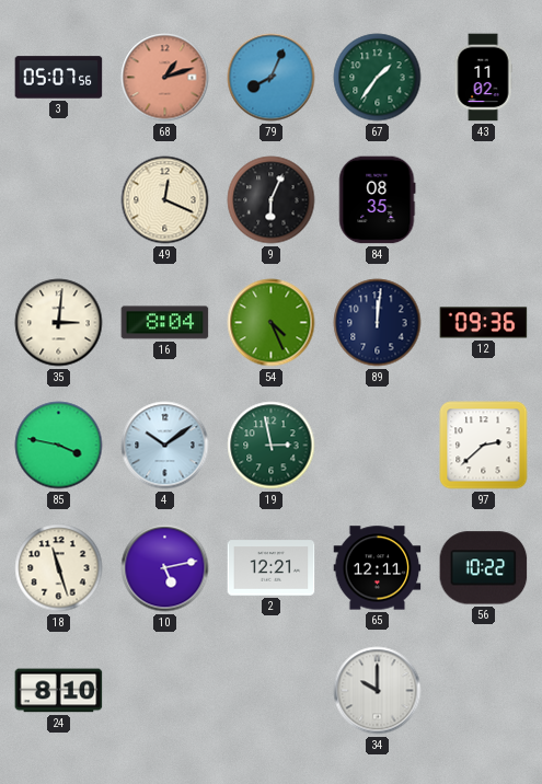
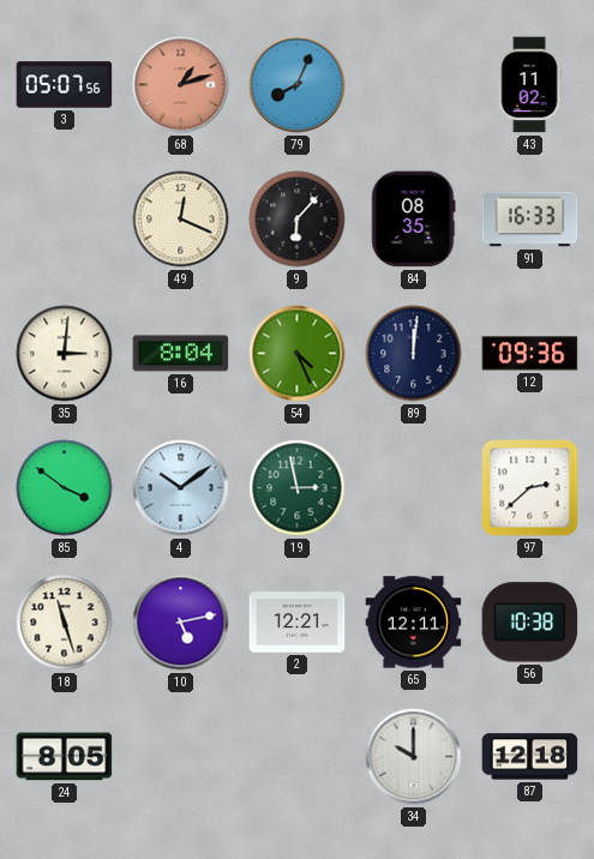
67: 1:36 -> none
9: 6:04 -> 6:07
91: none -> 16:33
85: 3:47 -> 3:51
56: 10:22 -> 10:38
24: 8:10 -> 8:05
87: none -> 12:18
